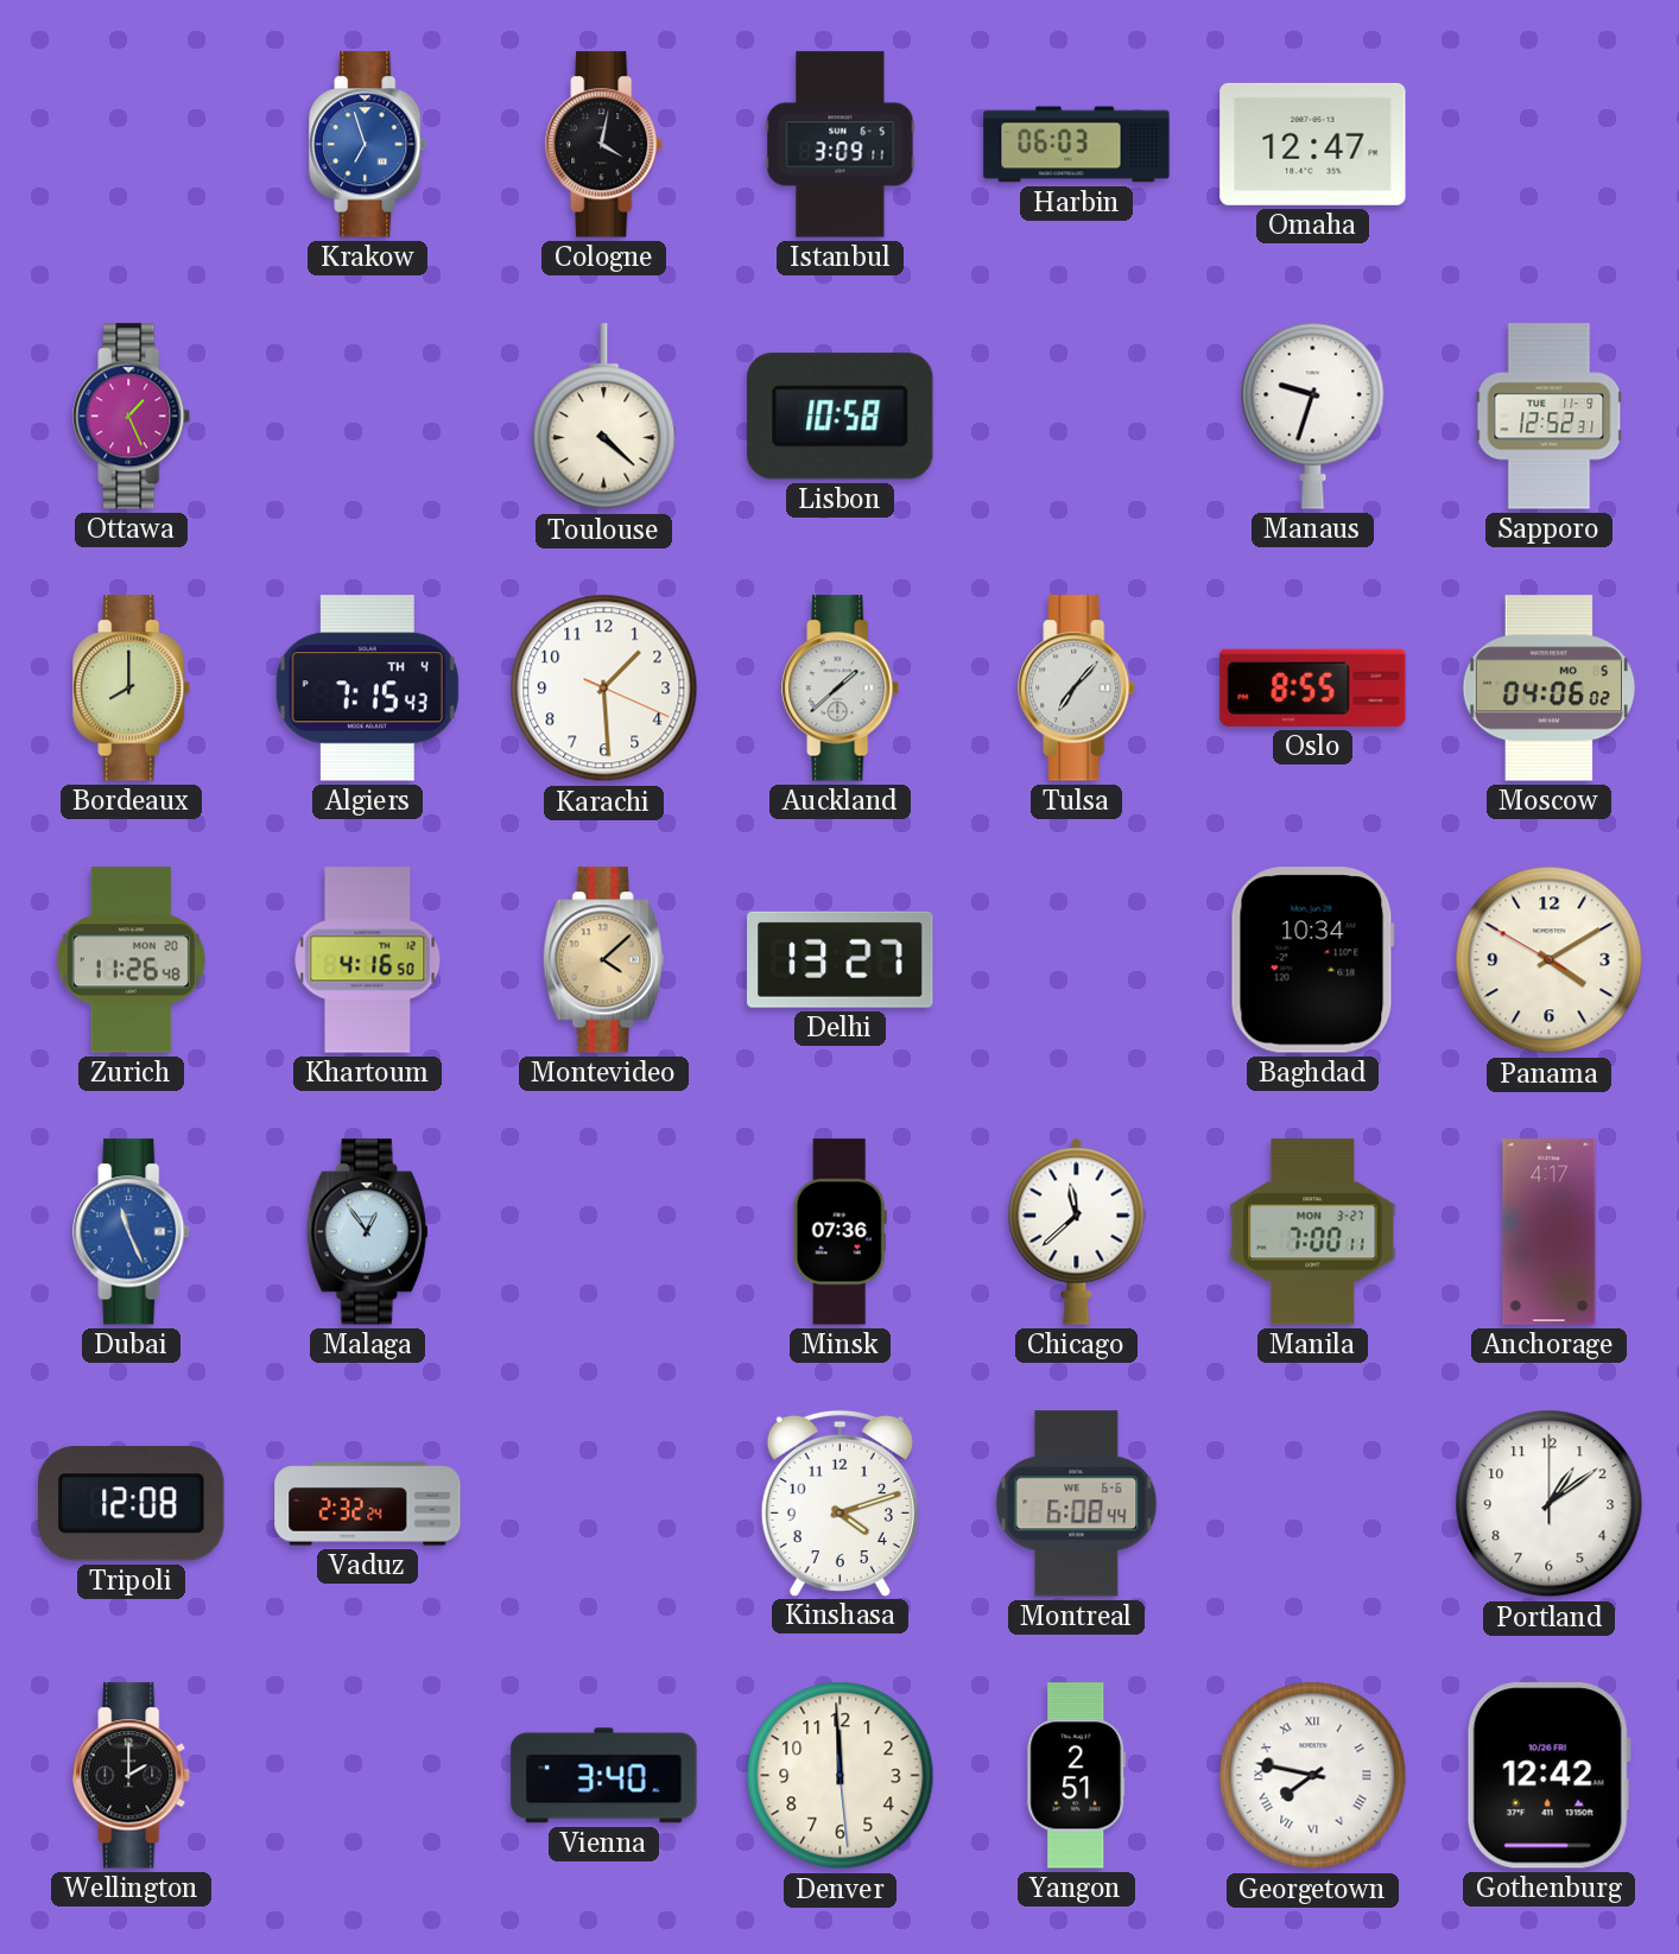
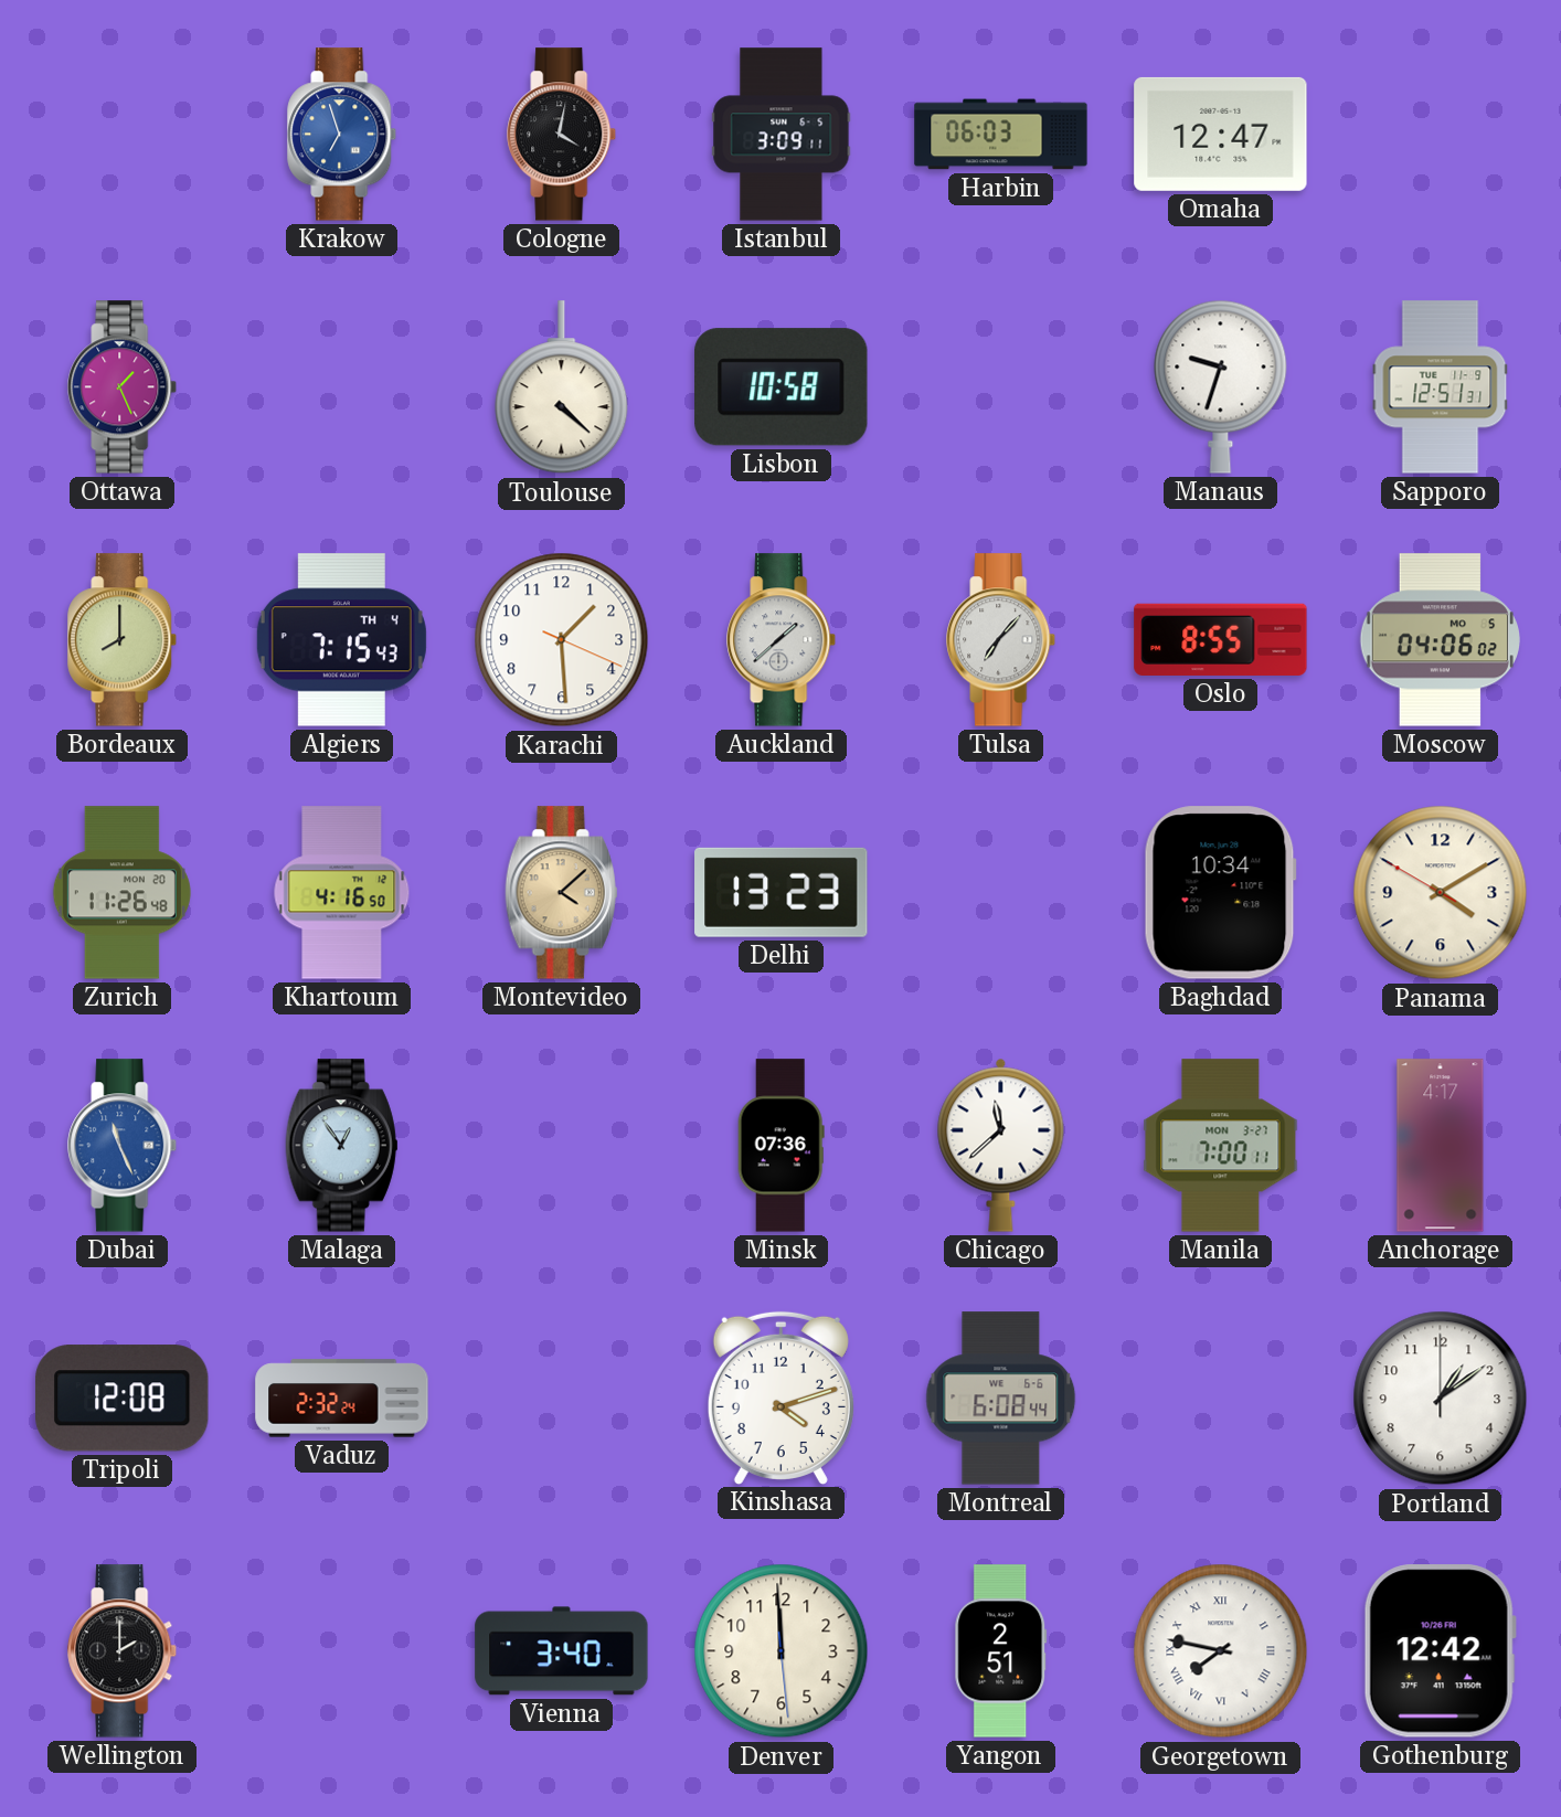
Sapporo: 12:52 -> 12:51
Delhi: 13:27 -> 13:23
